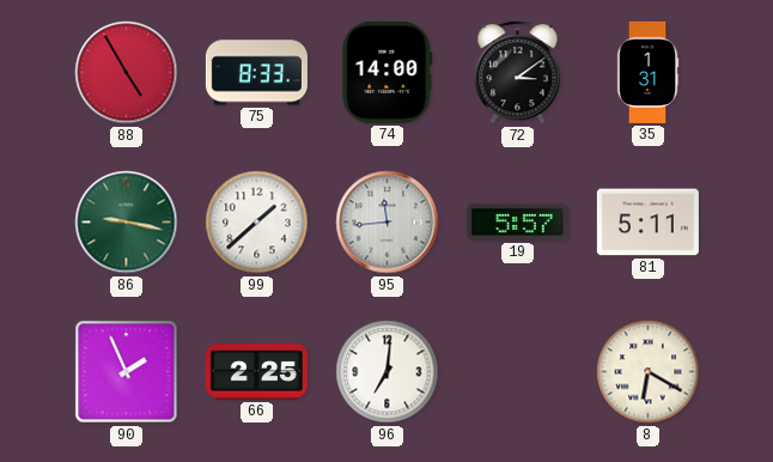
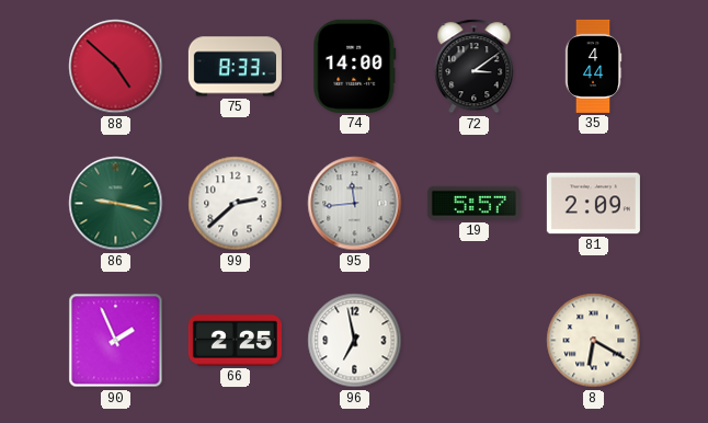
88: 4:55 -> 4:52
35: 1:31 -> 4:44
99: 1:38 -> 2:38
81: 5:11 -> 2:09
96: 7:01 -> 6:58
